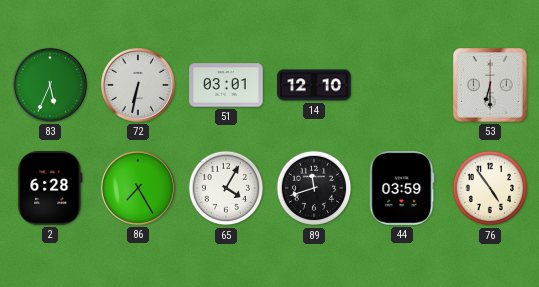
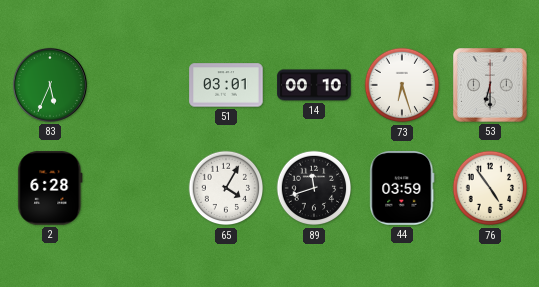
72: 6:32 -> none
14: 12:10 -> 00:10
73: none -> 6:27
86: 7:25 -> none
